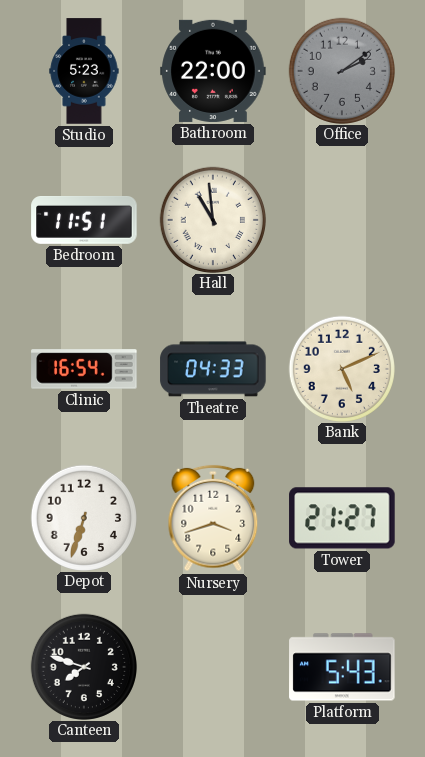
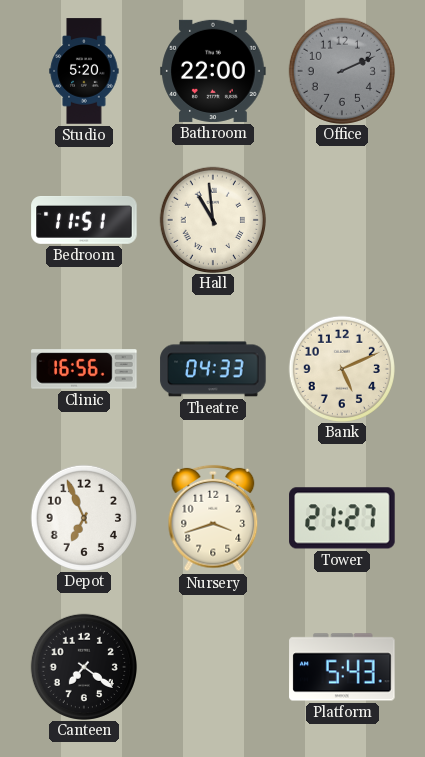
Studio: 5:23 -> 5:20
Office: 2:09 -> 2:11
Clinic: 16:54 -> 16:56
Depot: 6:33 -> 6:56
Canteen: 7:48 -> 7:21
